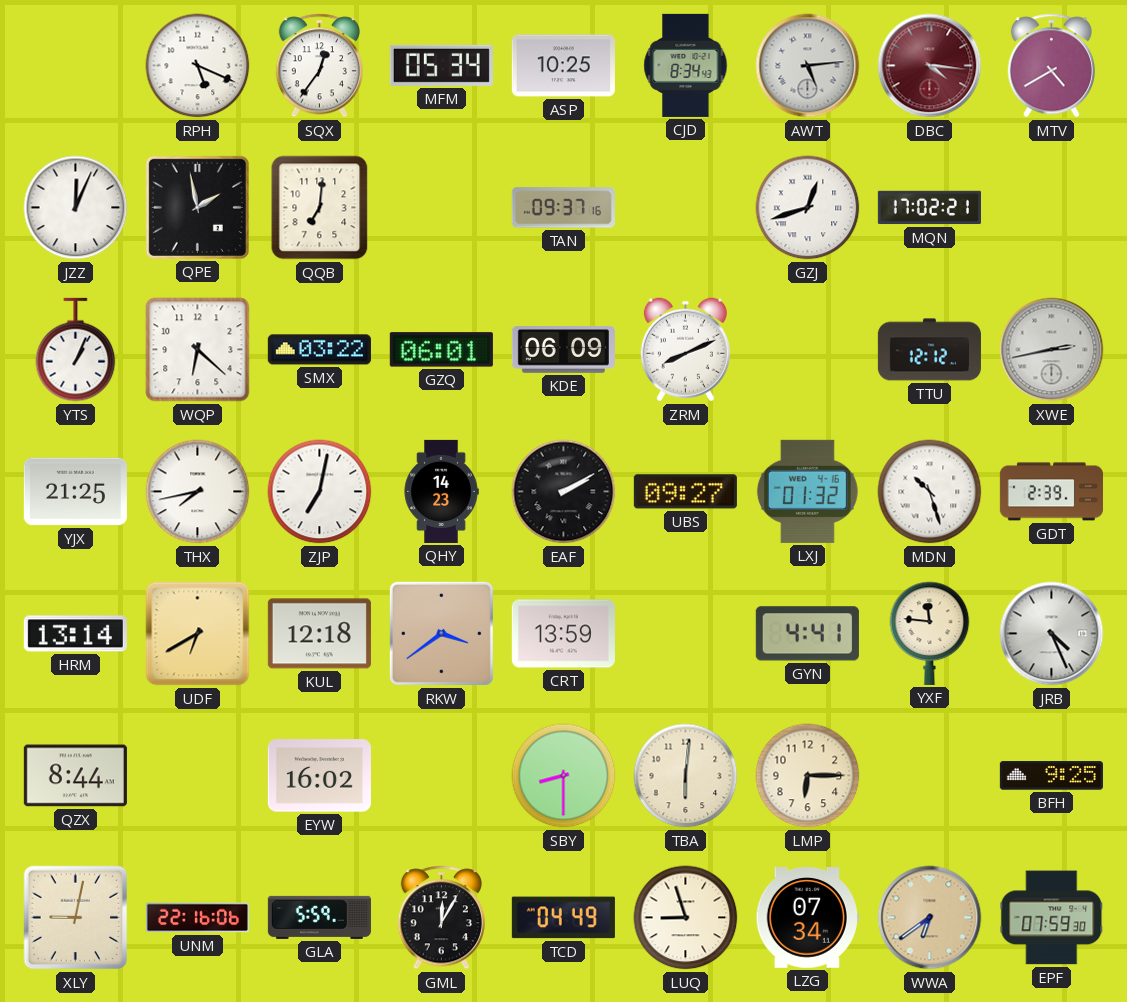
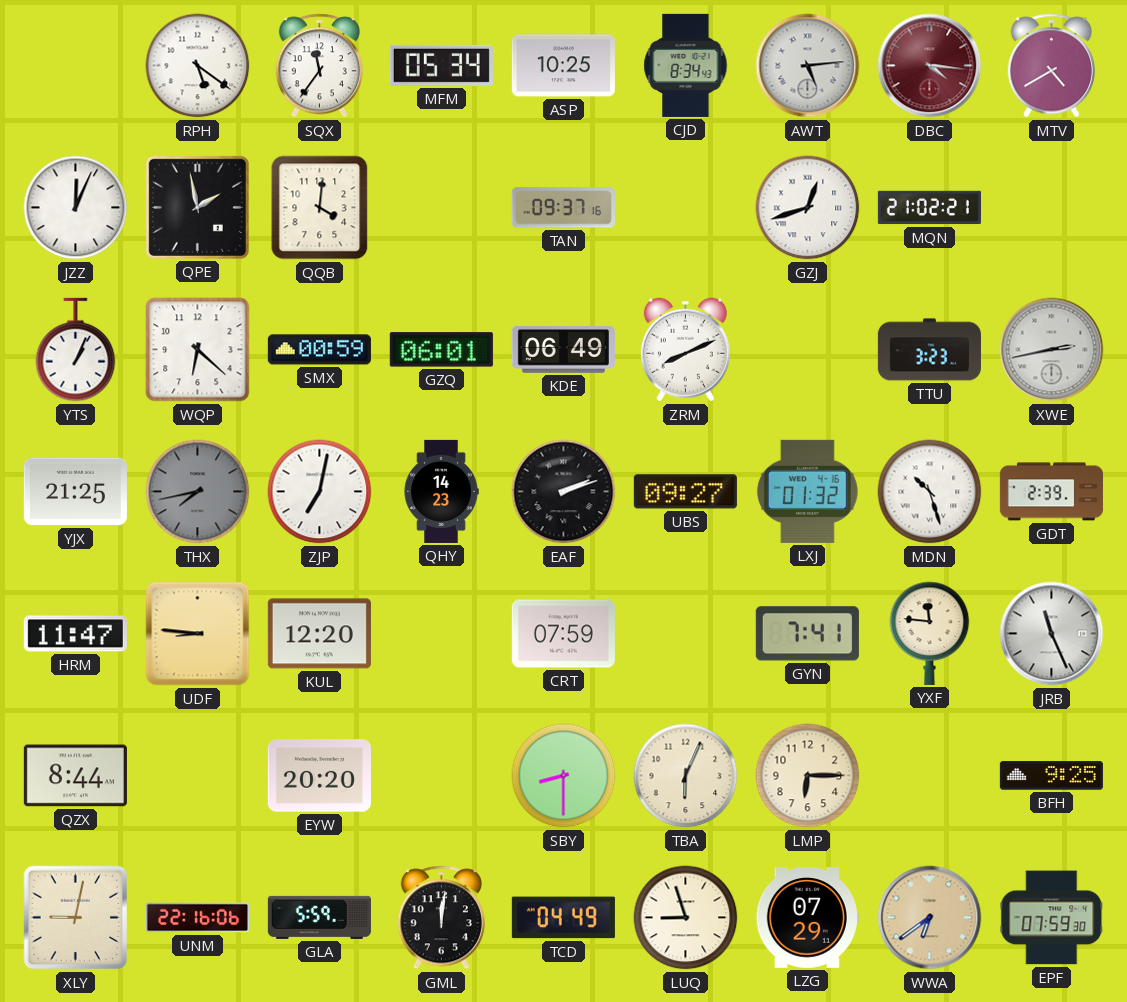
RPH: 5:19 -> 5:21
SQX: 12:36 -> 11:36
QQB: 7:01 -> 4:01
MQN: 17:02 -> 21:02
SMX: 03:22 -> 00:59
KDE: 06:09 -> 06:49
TTU: 12:12 -> 3:23
THX dial: white -> grey
EAF: 2:10 -> 2:12
HRM: 13:14 -> 11:47
UDF: 6:40 -> 8:46
KUL: 12:18 -> 12:20
RKW: 3:39 -> none
CRT: 13:59 -> 07:59
GYN: 4:41 -> 7:41
JRB: 4:26 -> 11:26
EYW: 16:02 -> 20:20
TBA: 6:01 -> 6:04
GML: 12:05 -> 12:01
LZG: 07:34 -> 07:29
